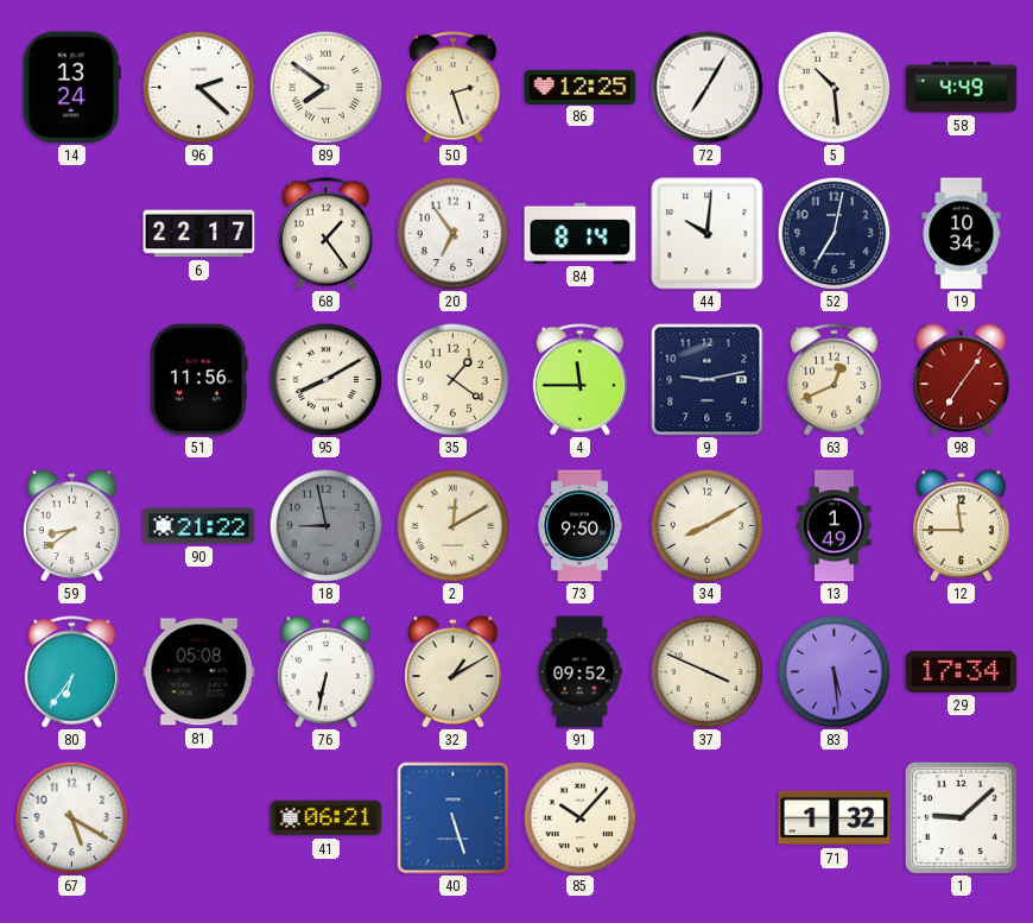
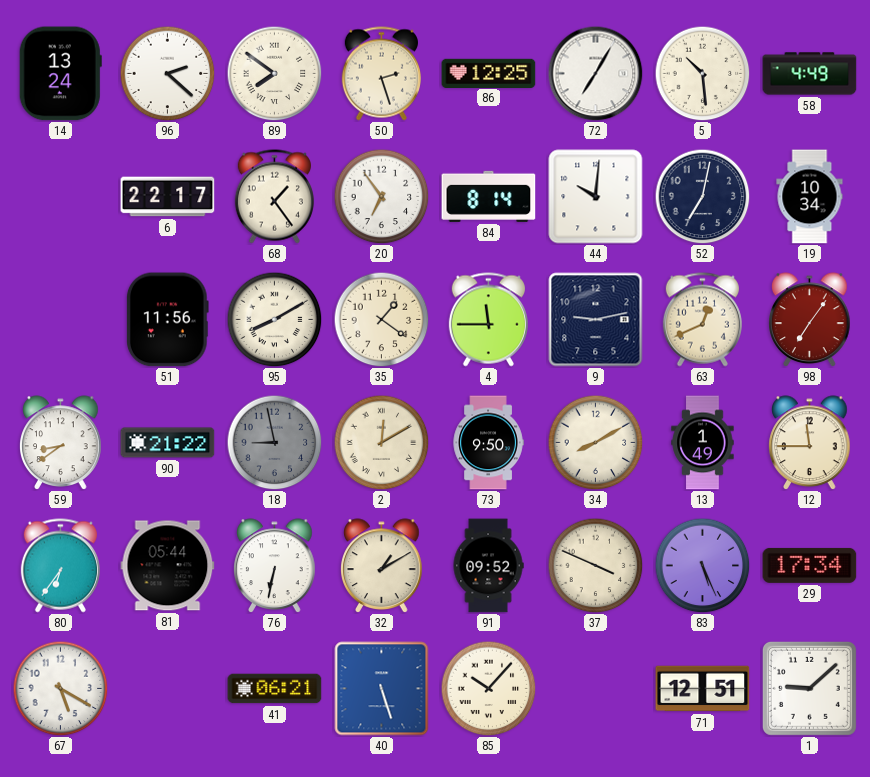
81: 05:08 -> 05:44
83: 5:29 -> 5:26
71: 1:32 -> 12:51
